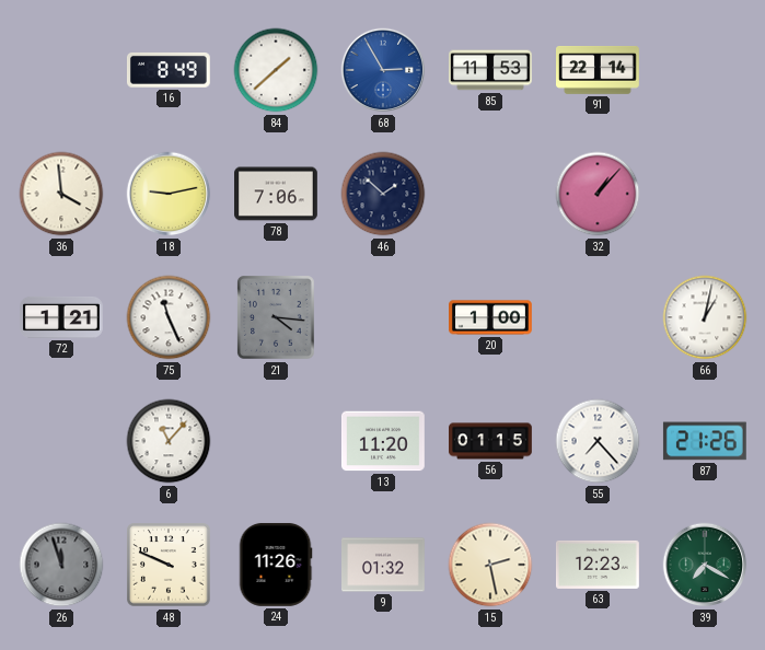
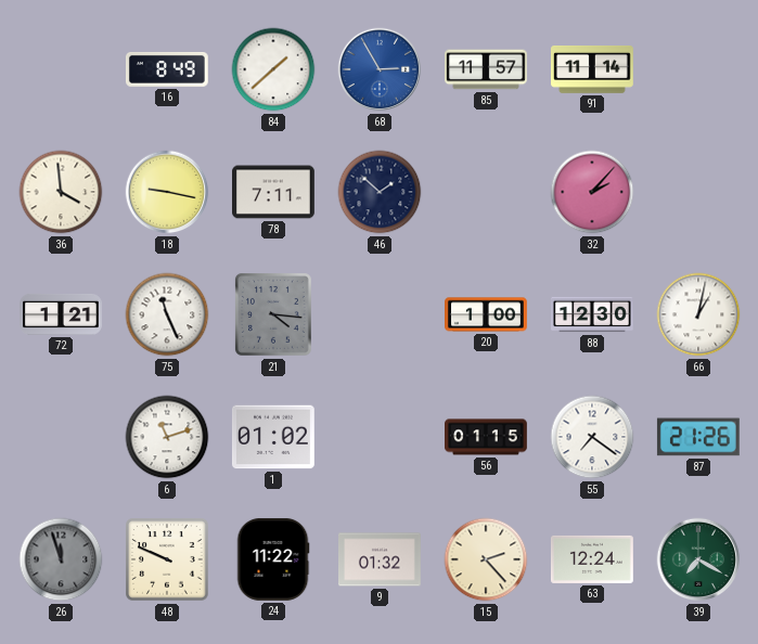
85: 11:53 -> 11:57
91: 22:14 -> 11:14
18: 9:13 -> 9:17
78: 7:06 -> 7:11
32: 1:07 -> 2:07
88: none -> 12:30
6: 11:07 -> 11:12
1: none -> 01:02
13: 11:20 -> none
55: 7:23 -> 7:21
24: 11:26 -> 11:22
15: 2:28 -> 2:23
63: 12:23 -> 12:24
